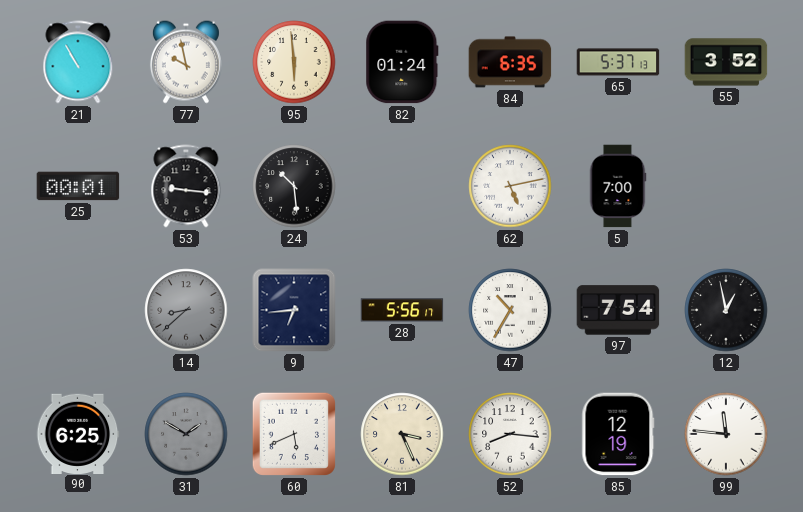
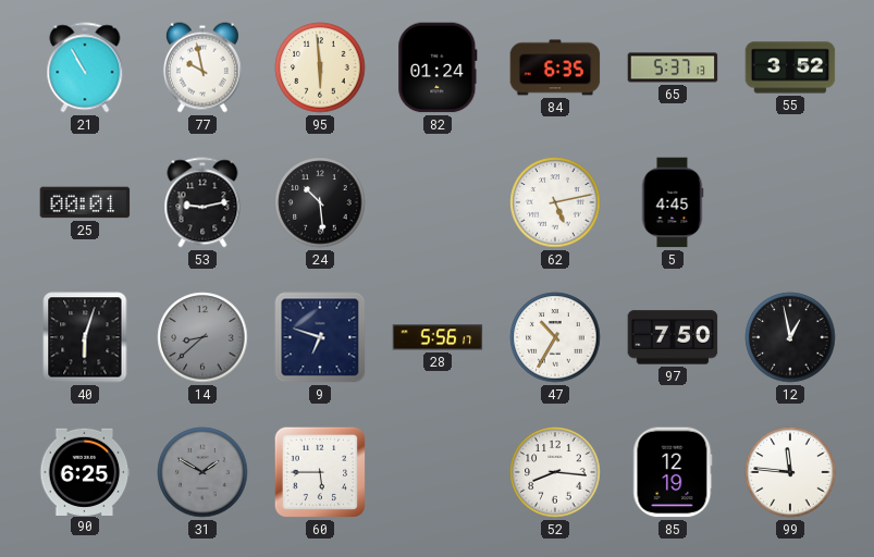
53: 9:16 -> 9:13
5: 7:00 -> 4:45
40: none -> 6:03
9: 6:44 -> 6:48
97: 7:54 -> 7:50
60: 5:41 -> 5:45
81: 3:26 -> none
